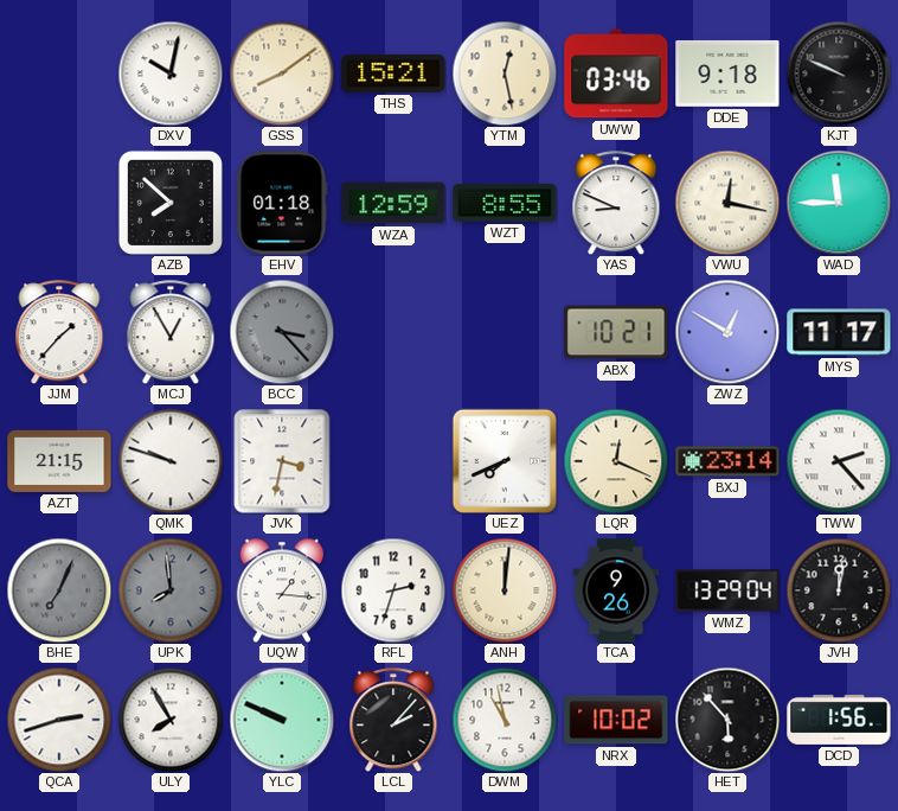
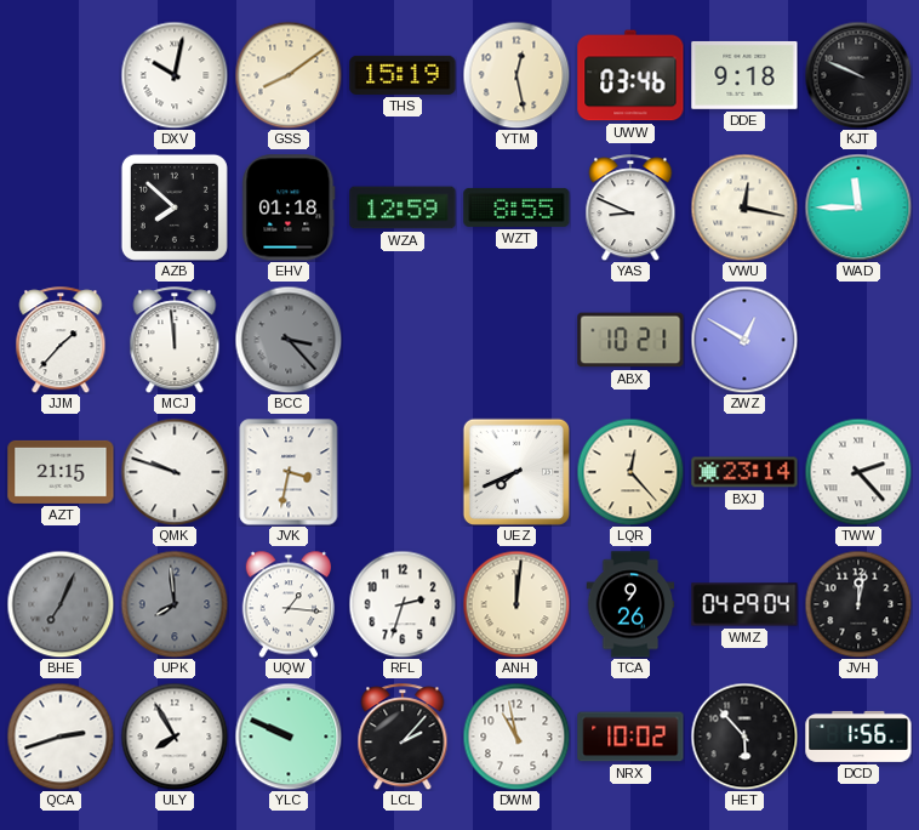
THS: 15:21 -> 15:19
MCJ: 12:55 -> 11:59
MYS: 11:17 -> none
LQR: 12:19 -> 12:23
WMZ: 13:29 -> 04:29
